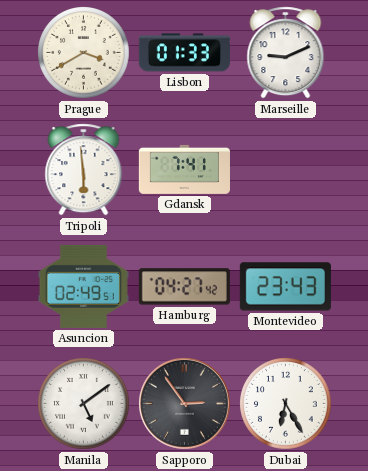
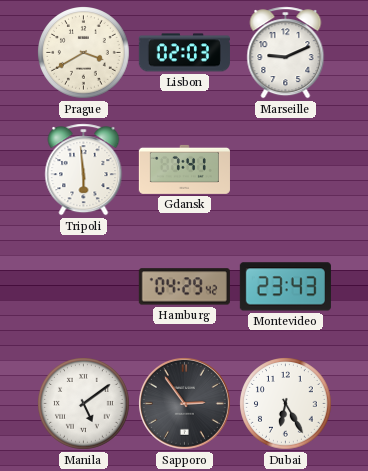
Lisbon: 01:33 -> 02:03
Asuncion: 02:49 -> none
Hamburg: 04:27 -> 04:29
